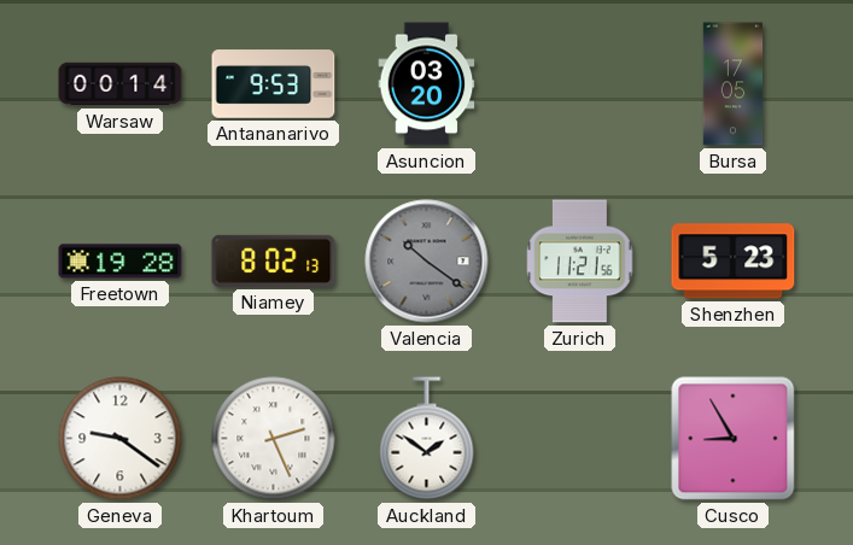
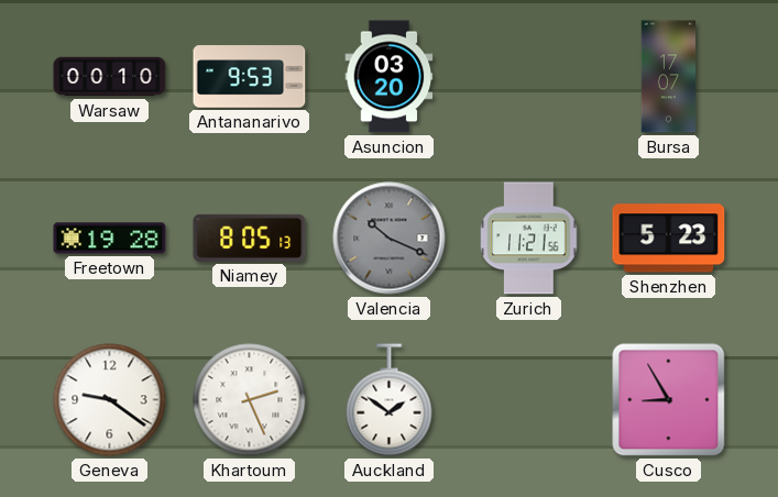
Warsaw: 00:14 -> 00:10
Bursa: 17:05 -> 17:07
Niamey: 8:02 -> 8:05
Valencia: 10:21 -> 10:19
